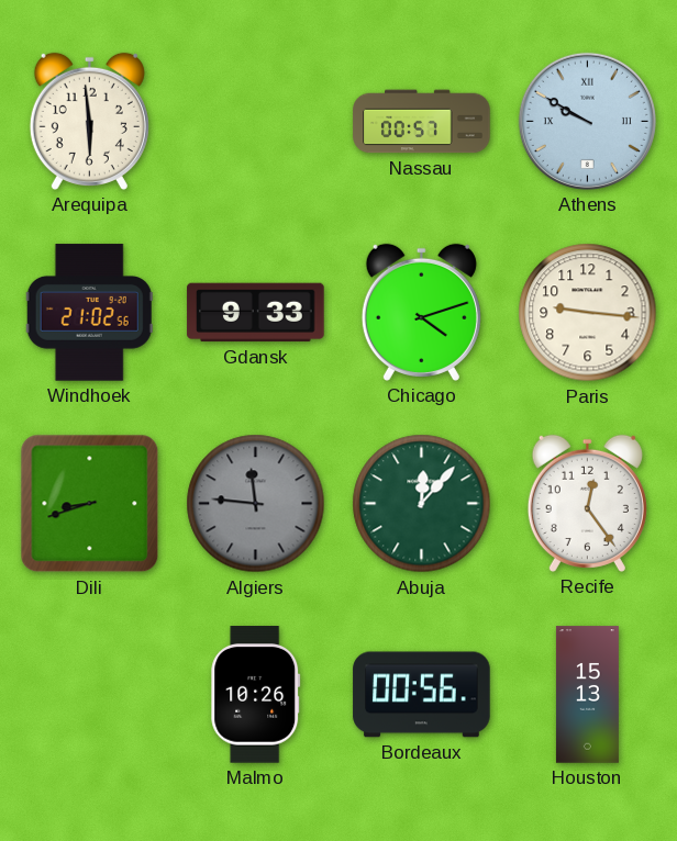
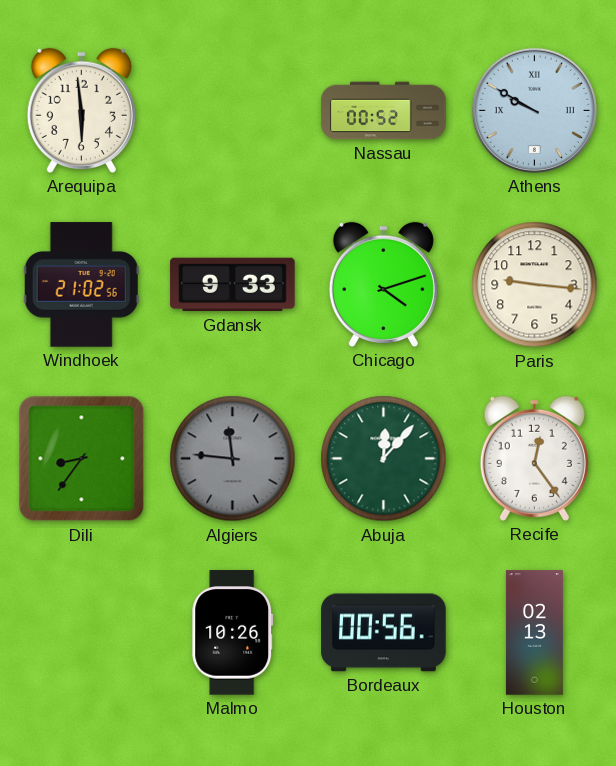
Nassau: 00:57 -> 00:52
Dili: 8:42 -> 8:36
Houston: 15:13 -> 02:13
